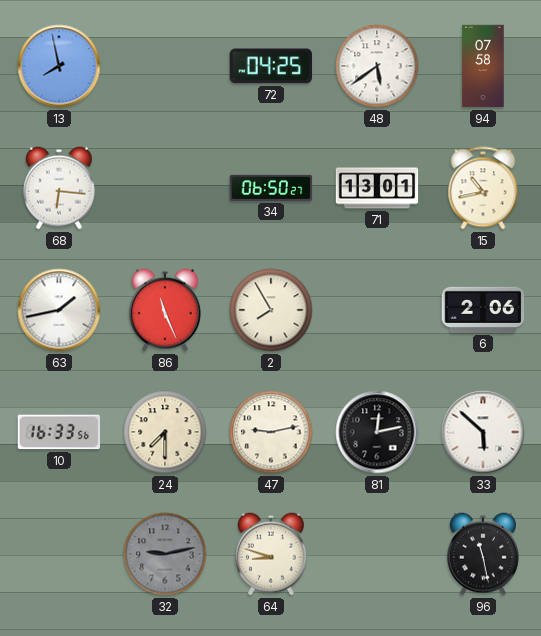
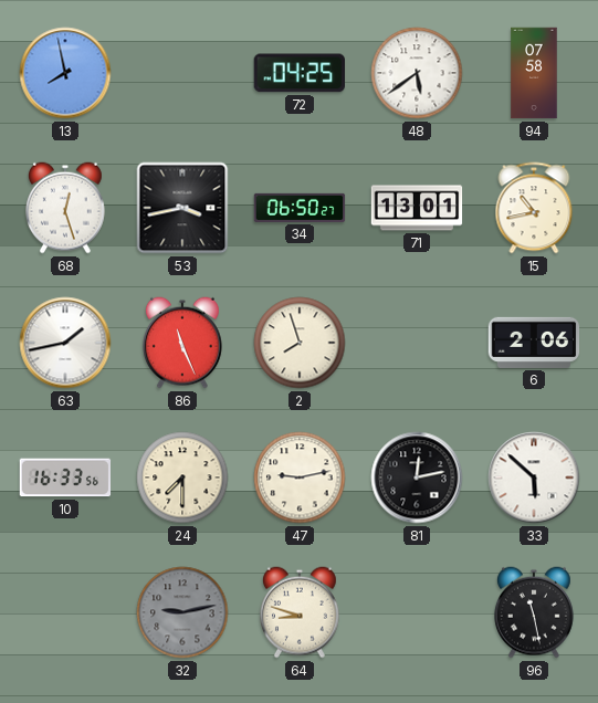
68: 6:16 -> 12:27
53: none -> 3:43
2: 7:55 -> 7:57
